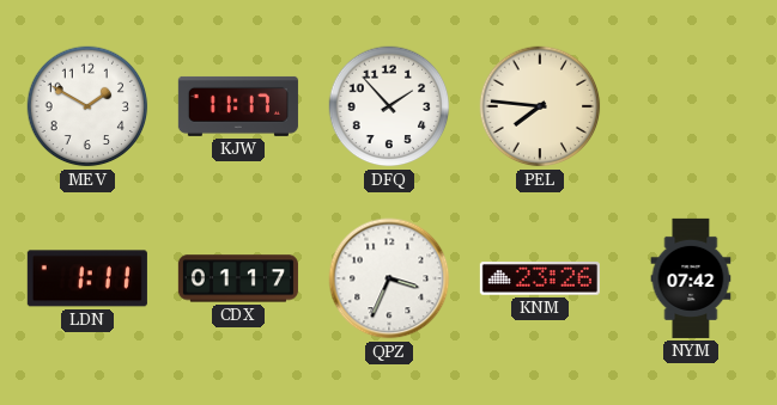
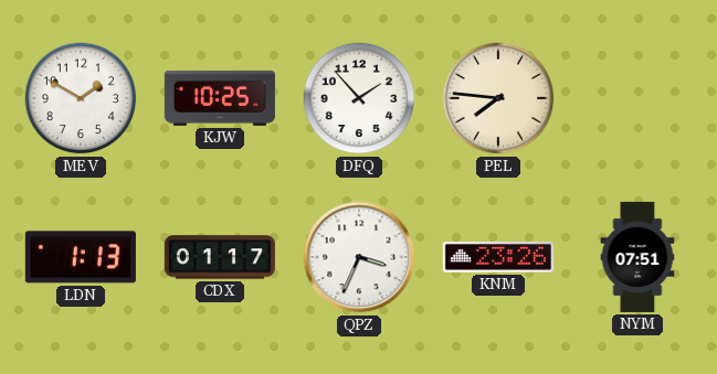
KJW: 11:17 -> 10:25
LDN: 1:11 -> 1:13
NYM: 07:42 -> 07:51
